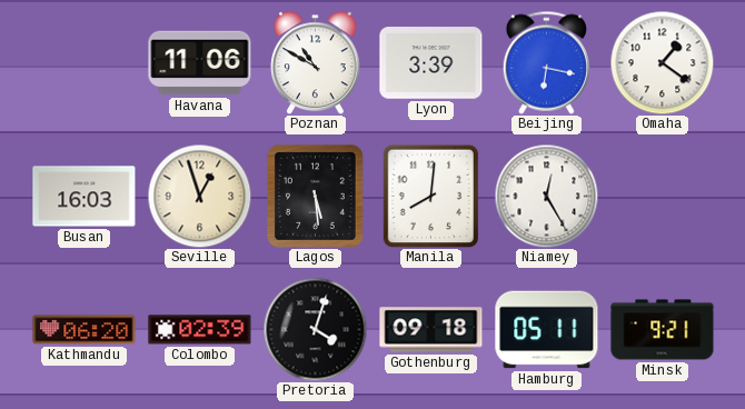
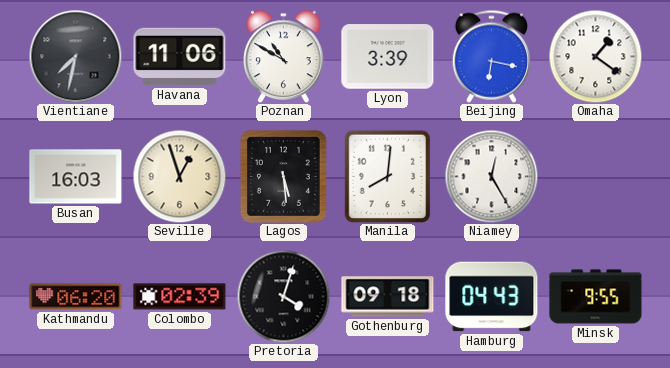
Vientiane: none -> 7:32
Hamburg: 05:11 -> 04:43
Minsk: 9:21 -> 9:55
